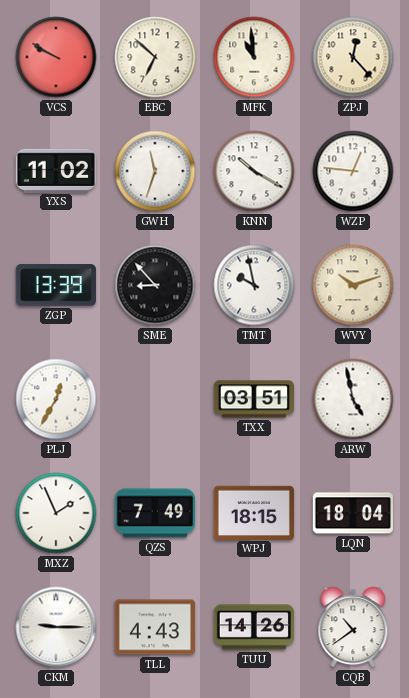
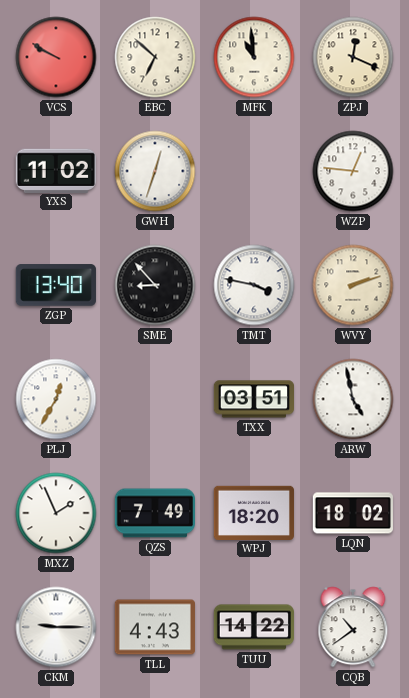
ZPJ: 12:23 -> 12:19
GWH: 11:33 -> 12:33
KNN: 10:20 -> none
ZGP: 13:39 -> 13:40
TMT: 9:58 -> 3:47
WVY: 10:12 -> 2:12
WPJ: 18:15 -> 18:20
LQN: 18:04 -> 18:02
TUU: 14:26 -> 14:22
